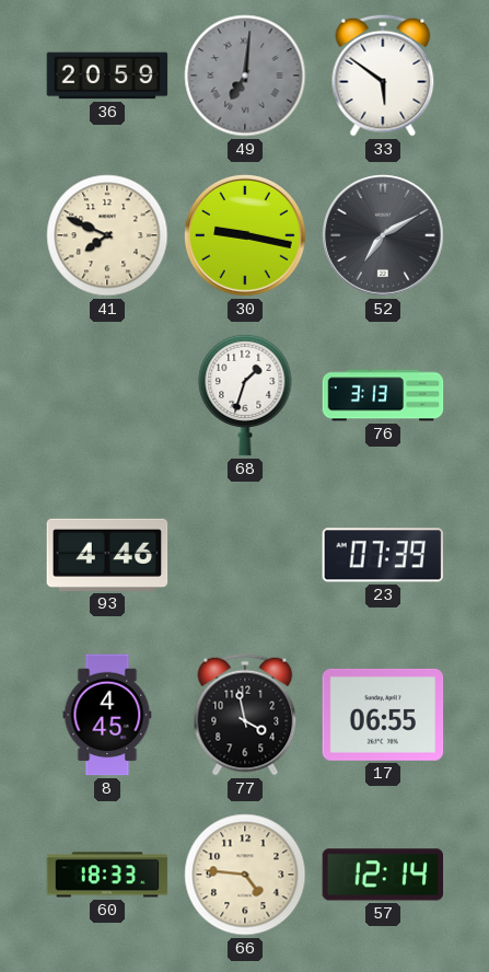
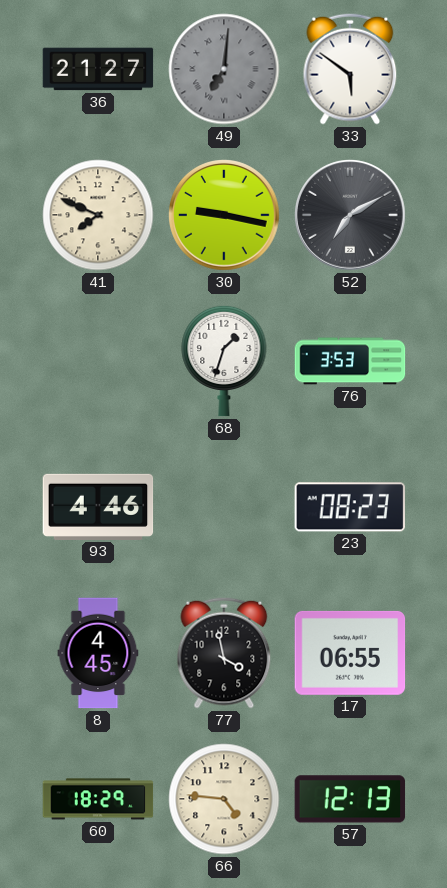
36: 20:59 -> 21:27
76: 3:13 -> 3:53
23: 07:39 -> 08:23
60: 18:33 -> 18:29
57: 12:14 -> 12:13
